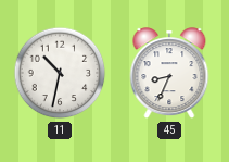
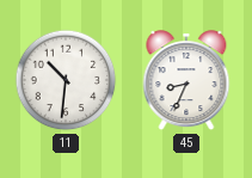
11: 10:32 -> 10:31
